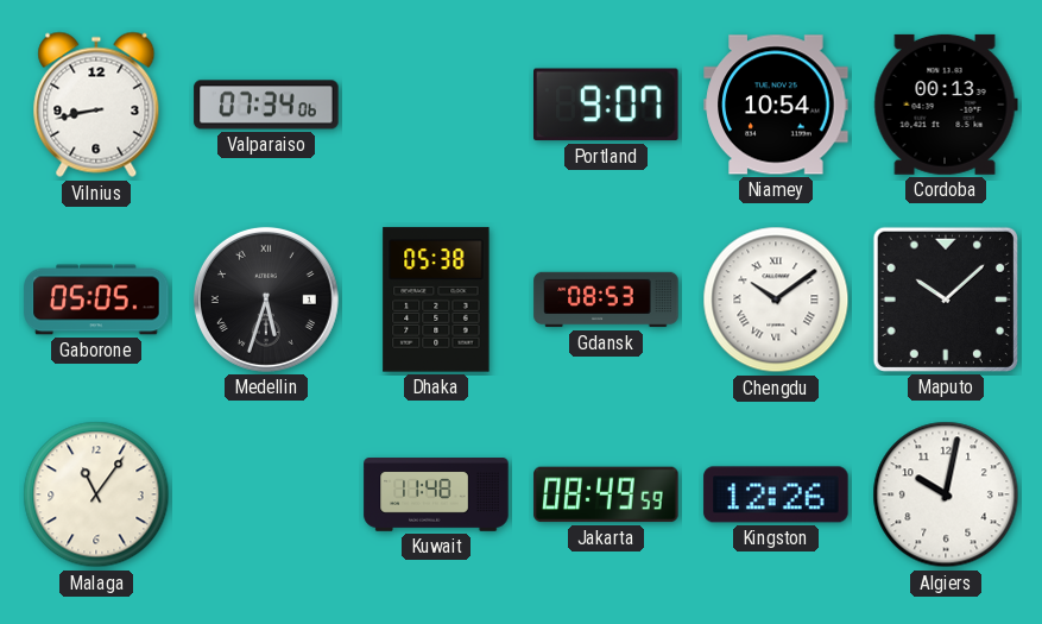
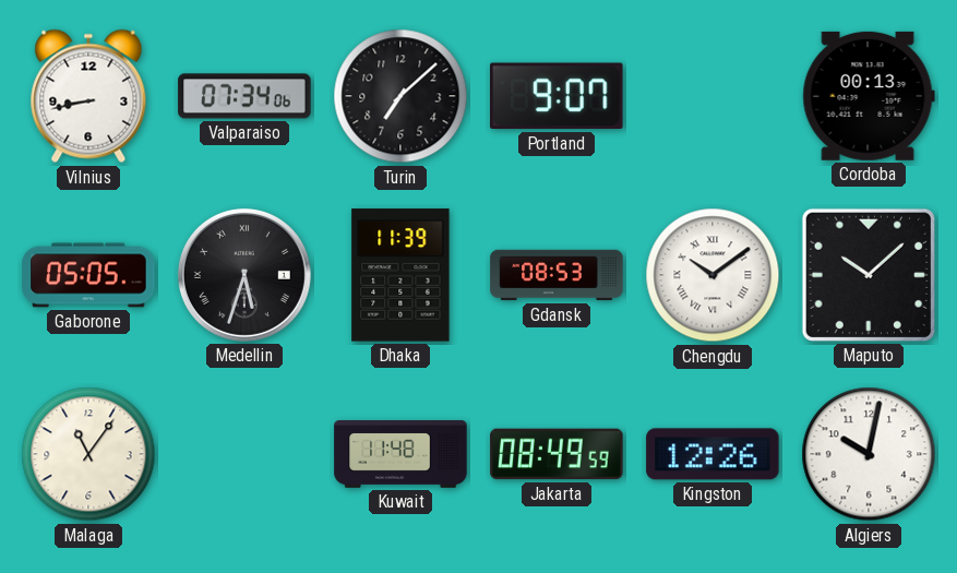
Turin: none -> 7:08
Niamey: 10:54 -> none
Dhaka: 05:38 -> 11:39
